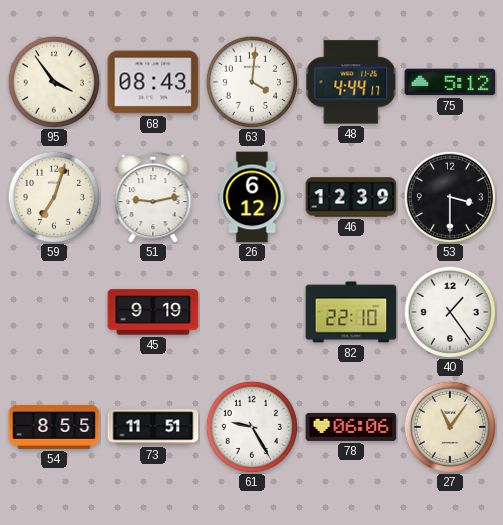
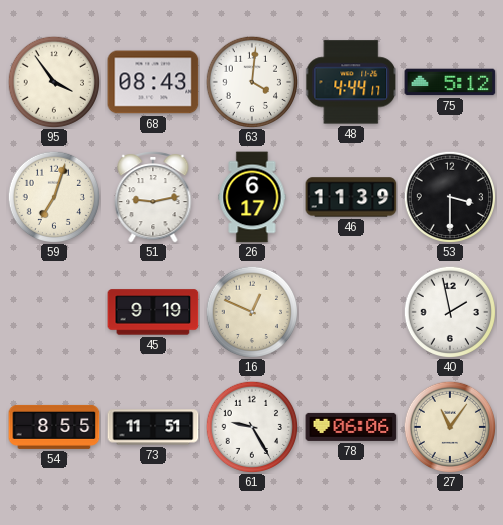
26: 6:12 -> 6:17
46: 12:39 -> 11:39
16: none -> 12:49
82: 22:10 -> none
40: 1:24 -> 1:58
